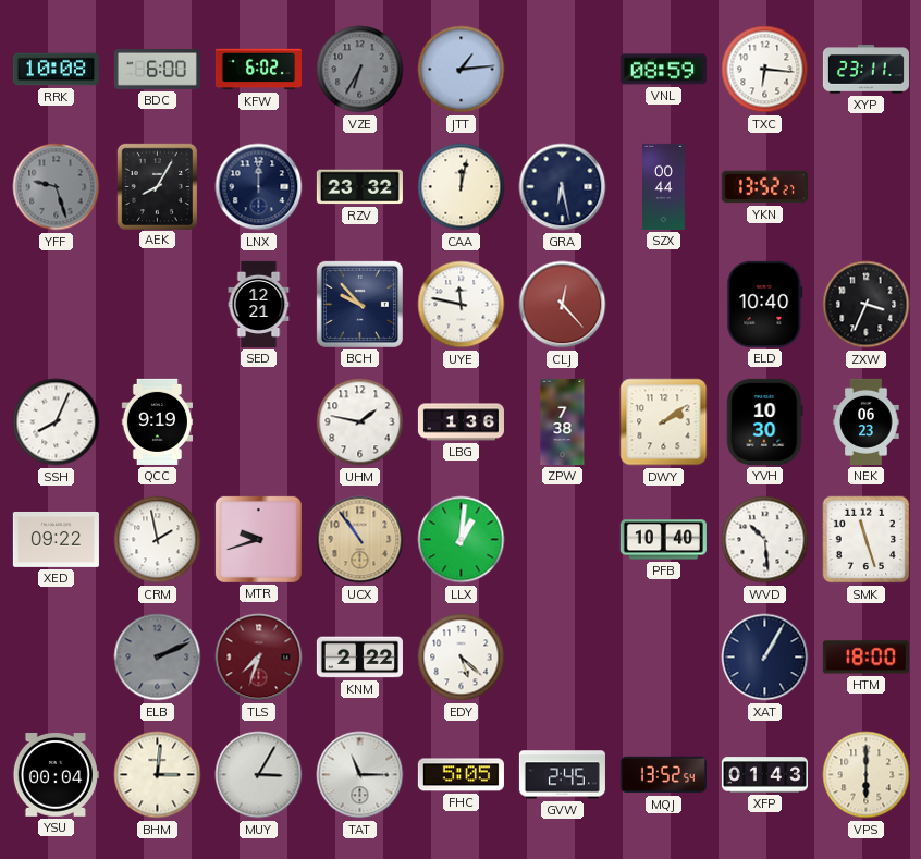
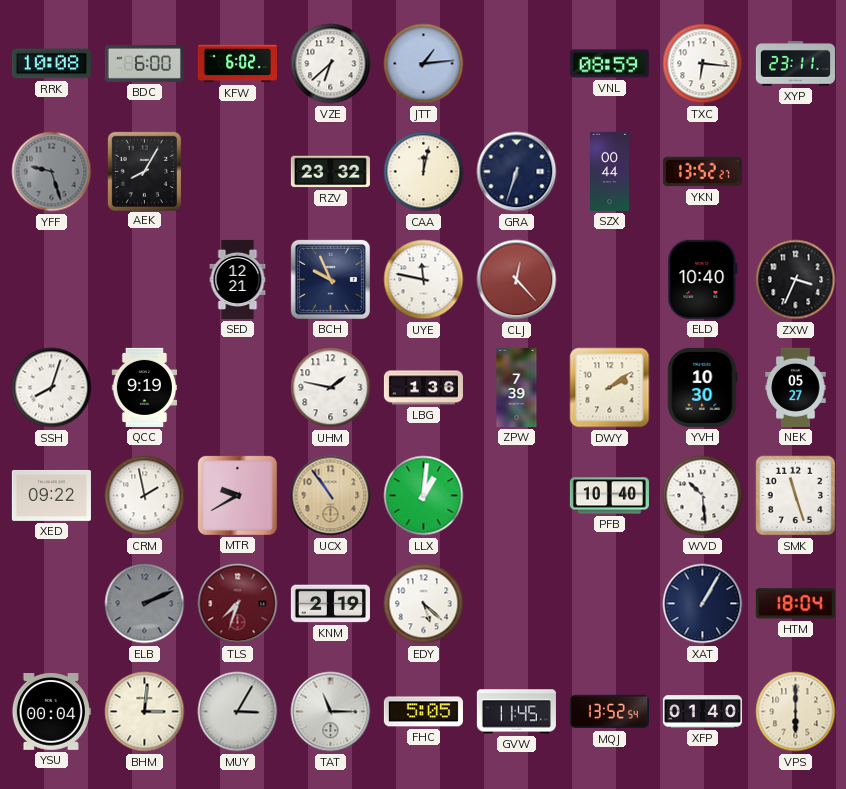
VZE: 6:35 -> 6:38
VZE dial: grey -> white
LNX: 12:00 -> none
GRA: 6:28 -> 6:33
BCH: 9:53 -> 9:56
SSH: 8:04 -> 8:03
ZPW: 7:38 -> 7:39
NEK: 06:23 -> 05:27
MTR: 9:42 -> 9:40
KNM: 2:22 -> 2:19
HTM: 18:00 -> 18:04
GVW: 2:45 -> 11:45
XFP: 01:43 -> 01:40
